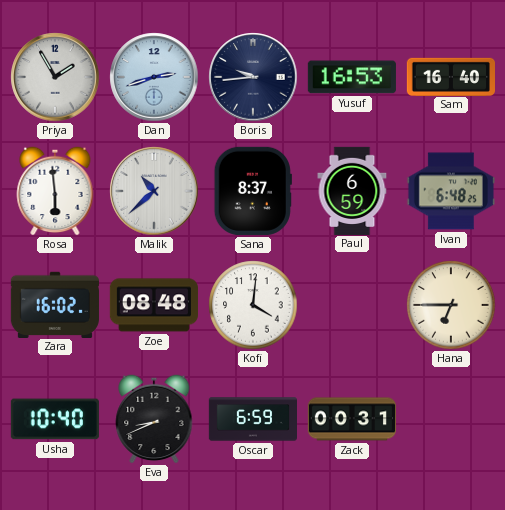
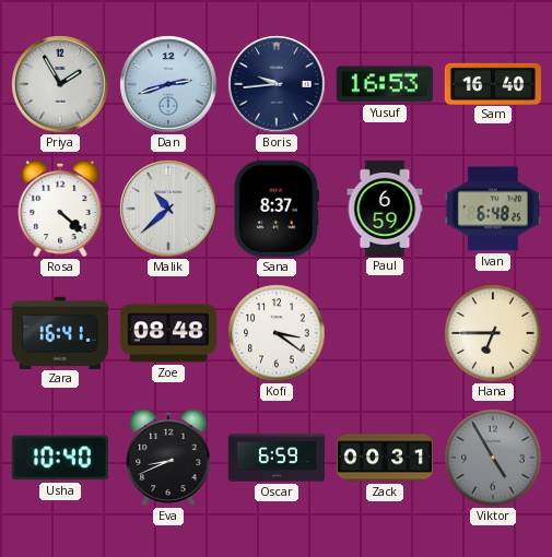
Rosa: 5:59 -> 4:22
Zara: 16:02 -> 16:41
Kofi: 4:01 -> 3:21
Viktor: none -> 4:55
